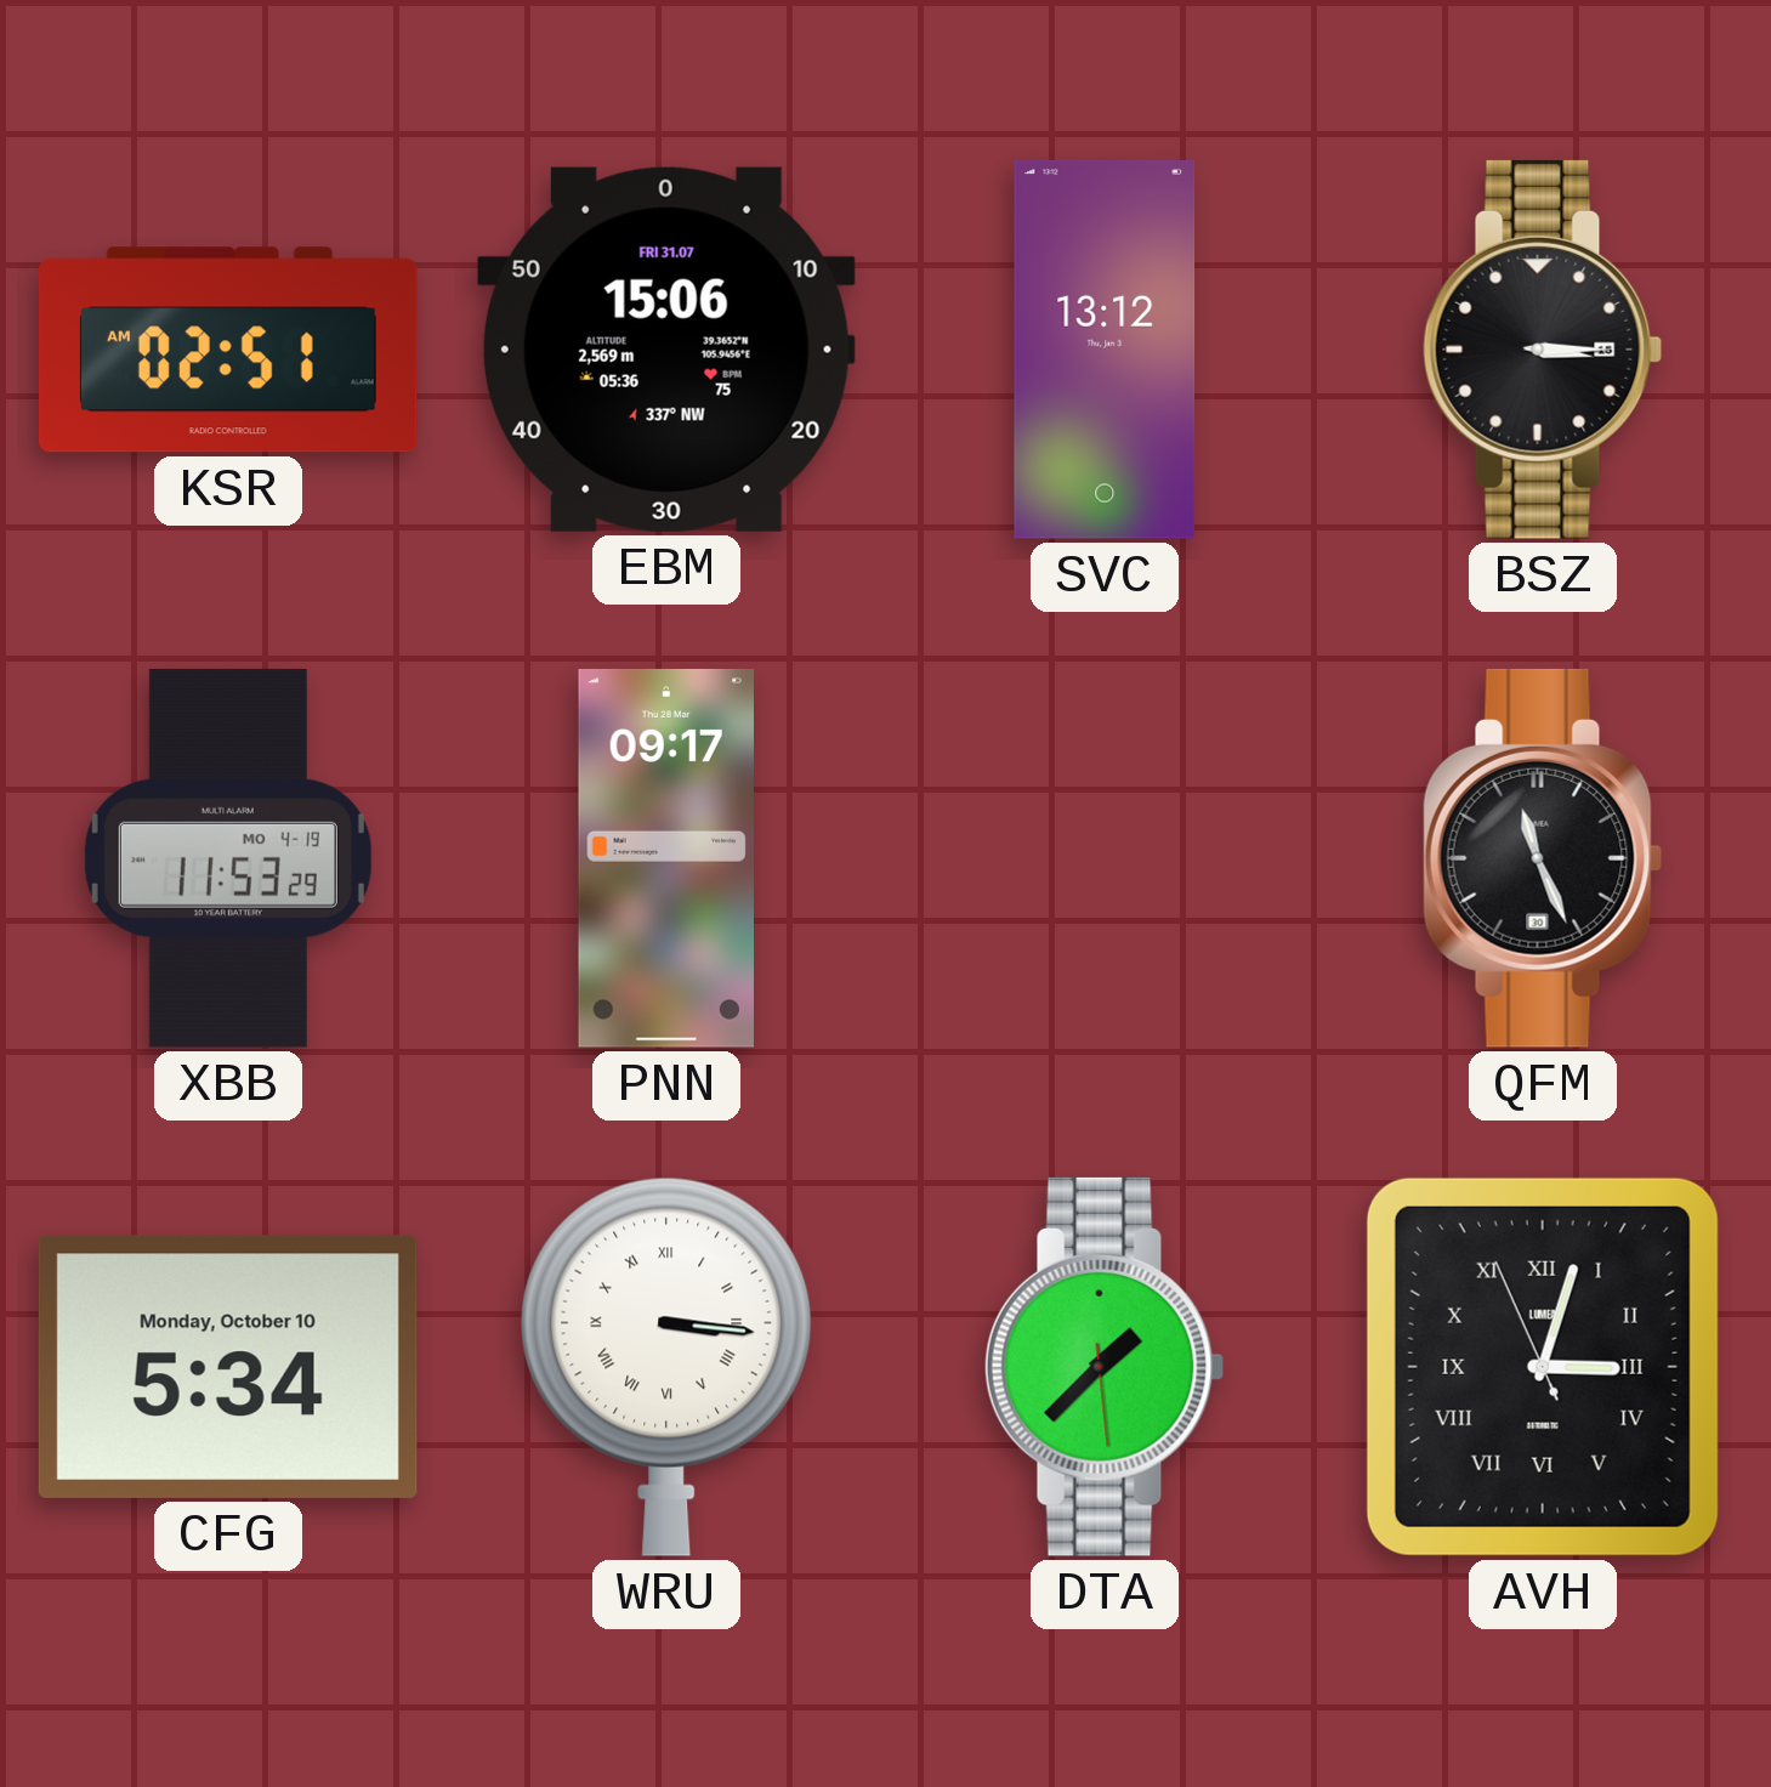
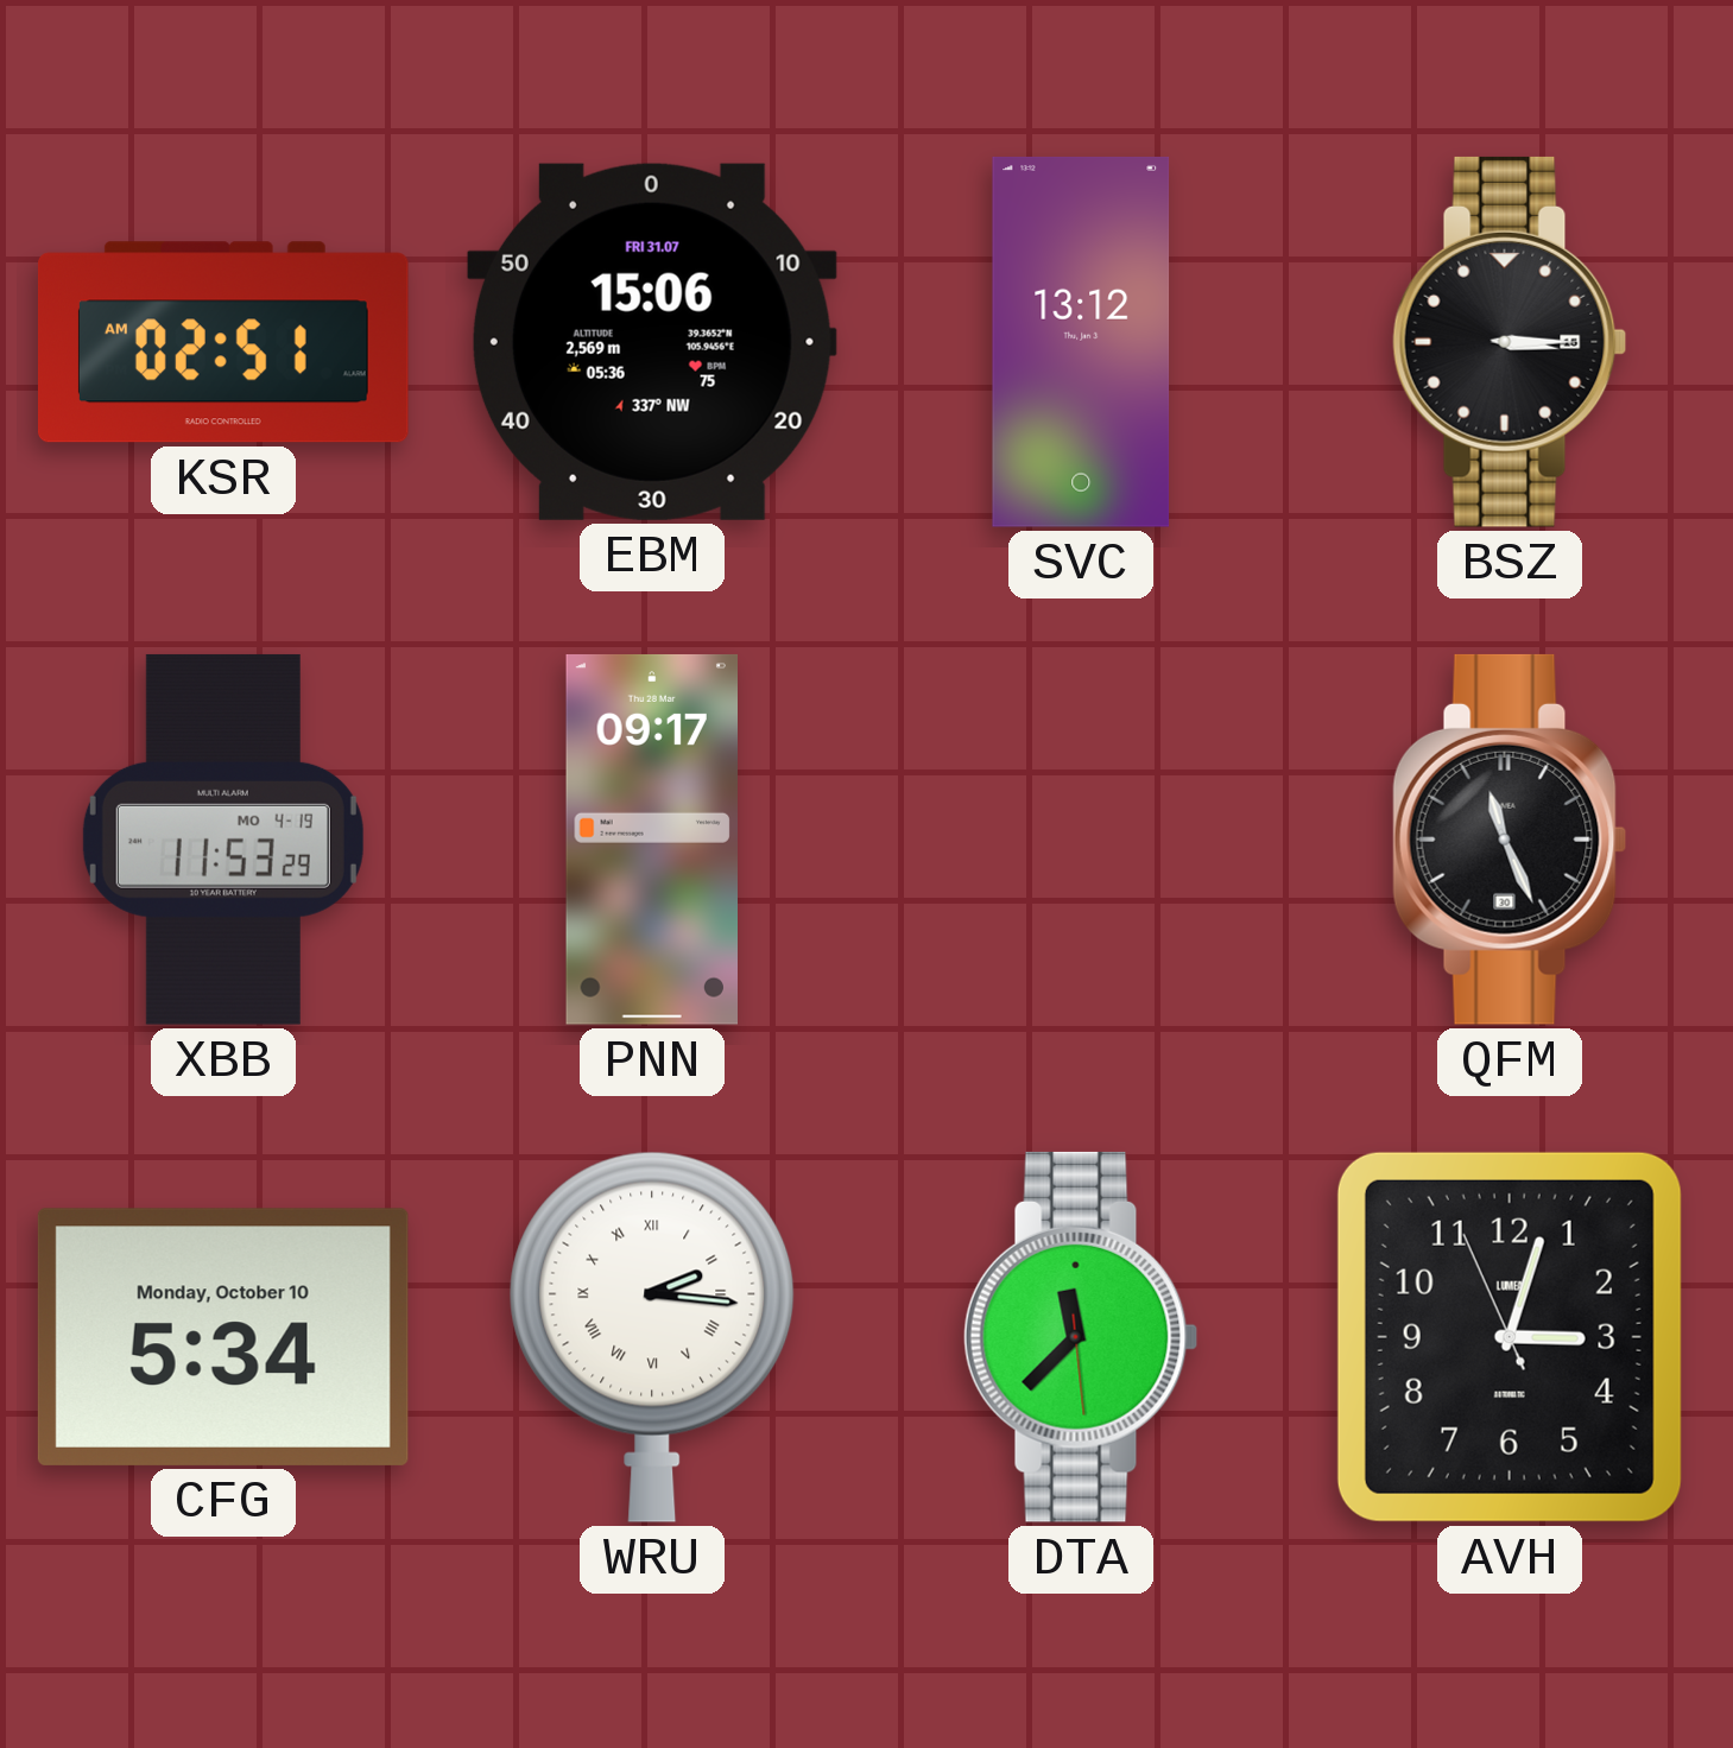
WRU: 3:16 -> 2:16
DTA: 1:37 -> 11:37
AVH numerals: Roman -> Arabic
